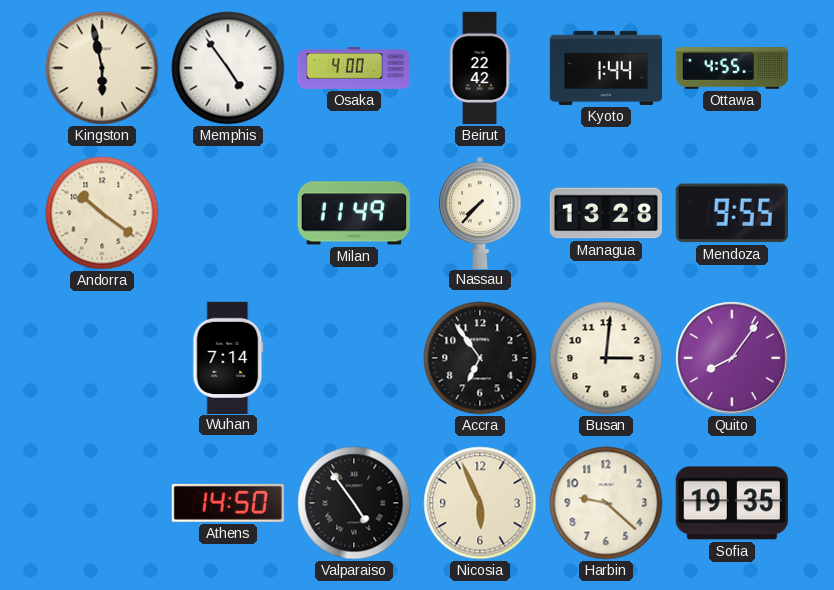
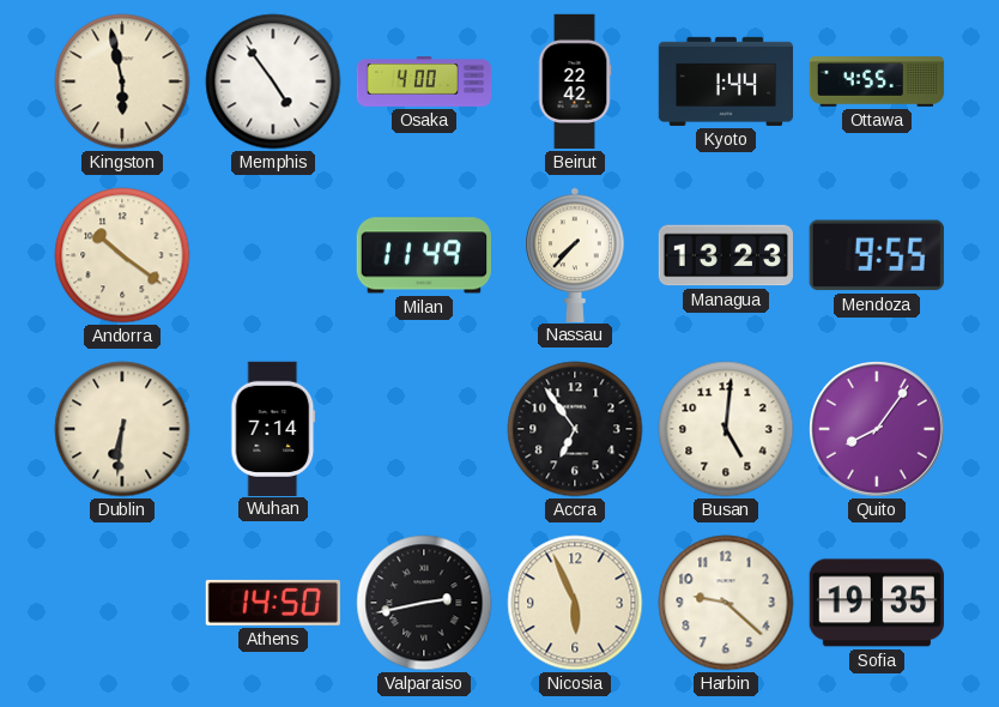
Managua: 13:28 -> 13:23
Dublin: none -> 6:31
Busan: 3:01 -> 5:01
Valparaiso: 4:54 -> 2:43
